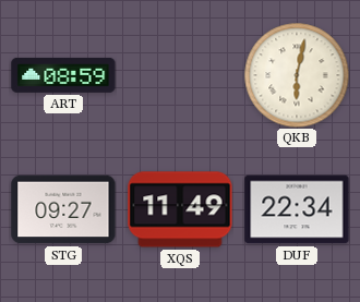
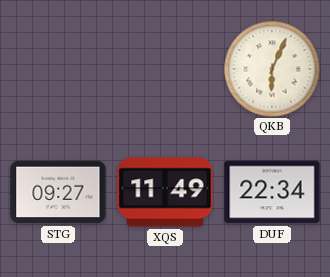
ART: 08:59 -> none
QKB: 6:02 -> 6:04
